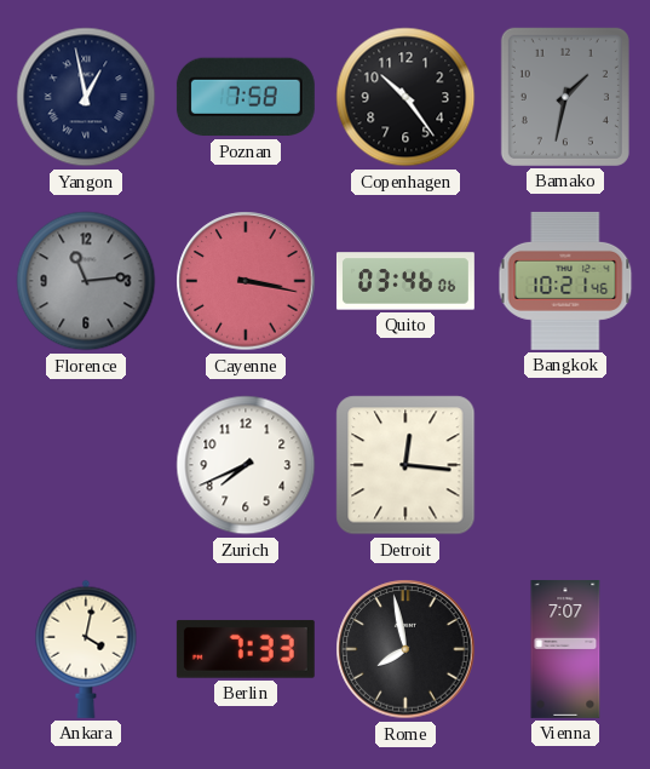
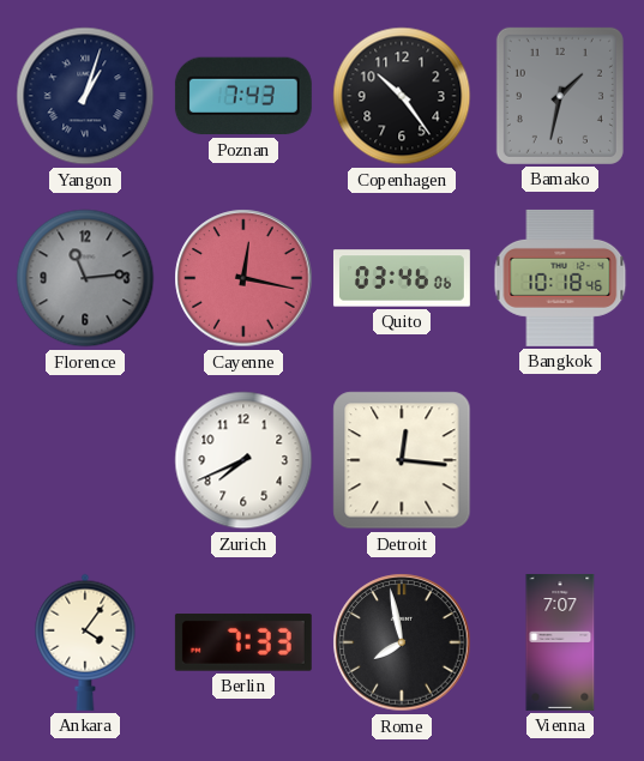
Yangon: 12:58 -> 1:03
Poznan: 7:58 -> 7:43
Cayenne: 3:17 -> 12:17
Bangkok: 10:21 -> 10:18
Ankara: 4:02 -> 4:06
